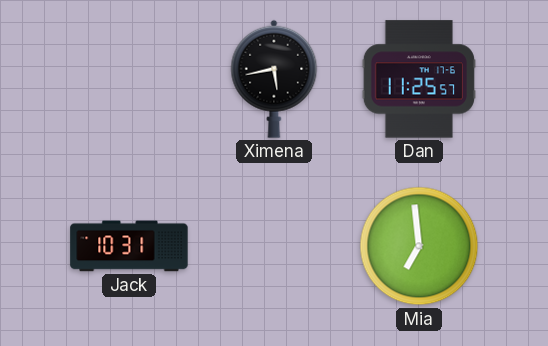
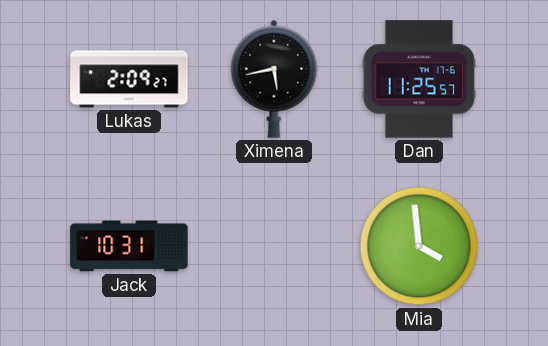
Lukas: none -> 2:09
Mia: 6:59 -> 3:59
